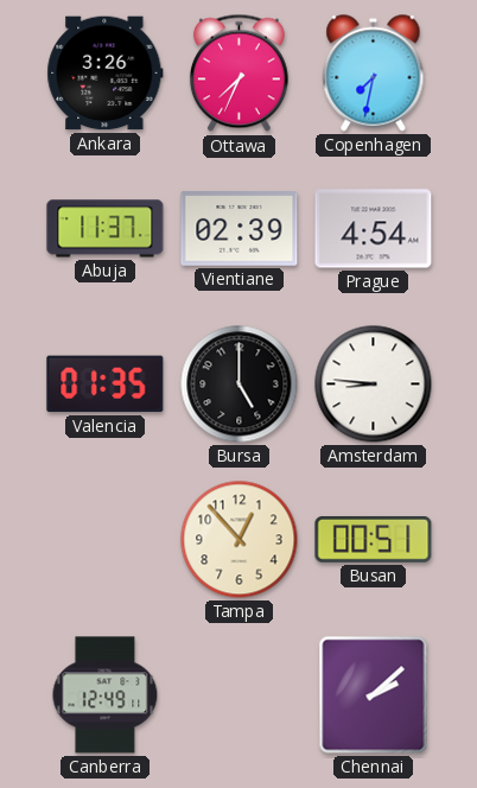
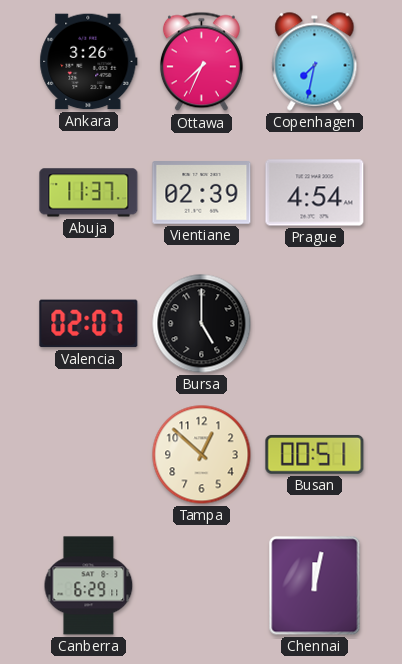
Valencia: 01:35 -> 02:07
Amsterdam: 8:46 -> none
Tampa: 12:53 -> 12:52
Canberra: 12:49 -> 6:29
Chennai: 2:08 -> 12:02
